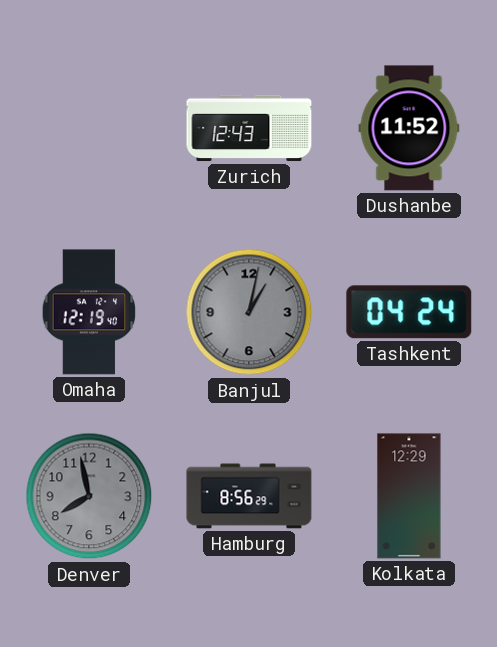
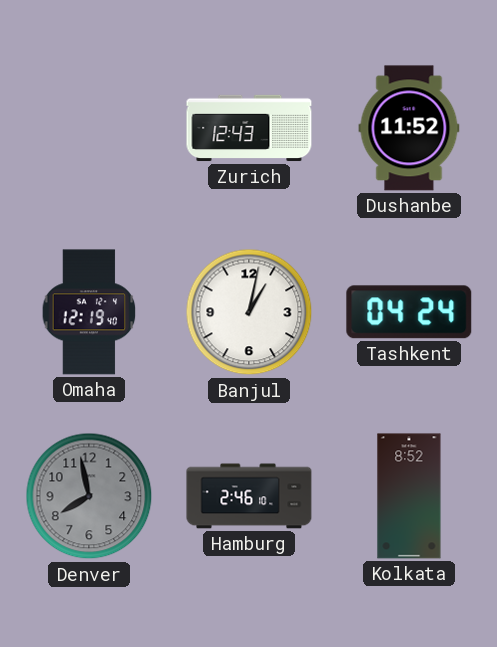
Banjul dial: grey -> white
Hamburg: 8:56 -> 2:46
Kolkata: 12:29 -> 8:52
